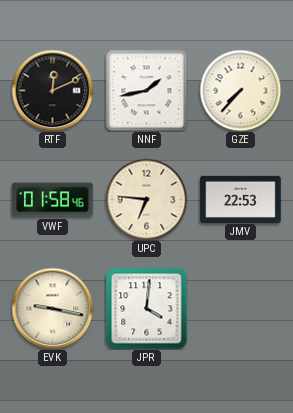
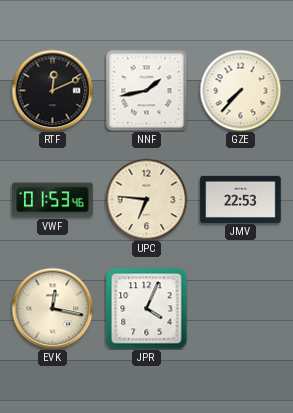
VWF: 01:58 -> 01:53
EVK: 9:17 -> 12:17
JPR: 4:01 -> 4:04
